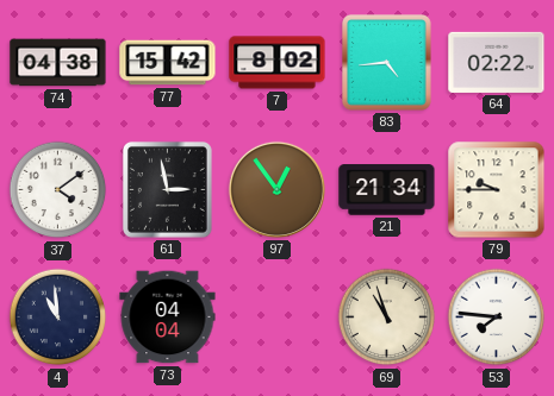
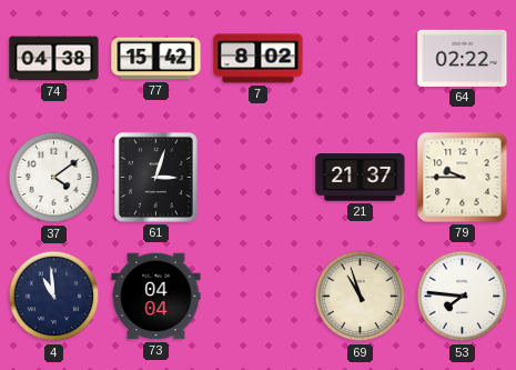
83: 4:44 -> none
61: 2:58 -> 3:03
97: 12:54 -> none
21: 21:34 -> 21:37
